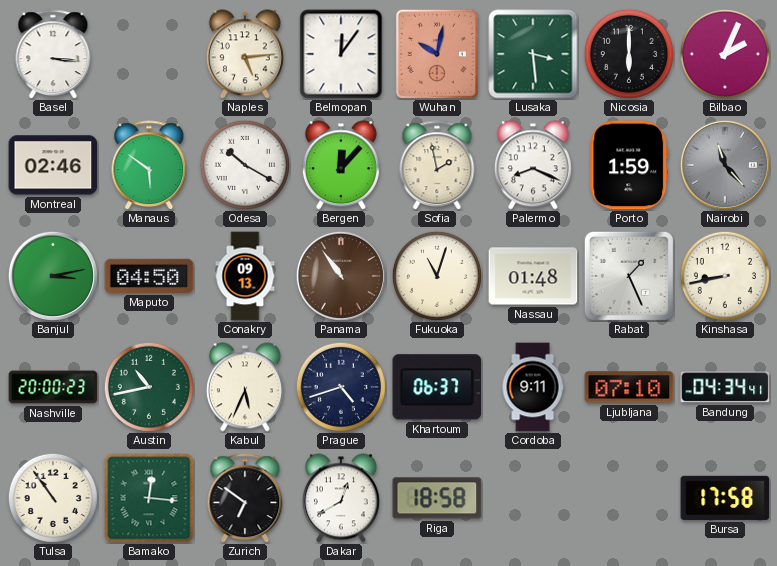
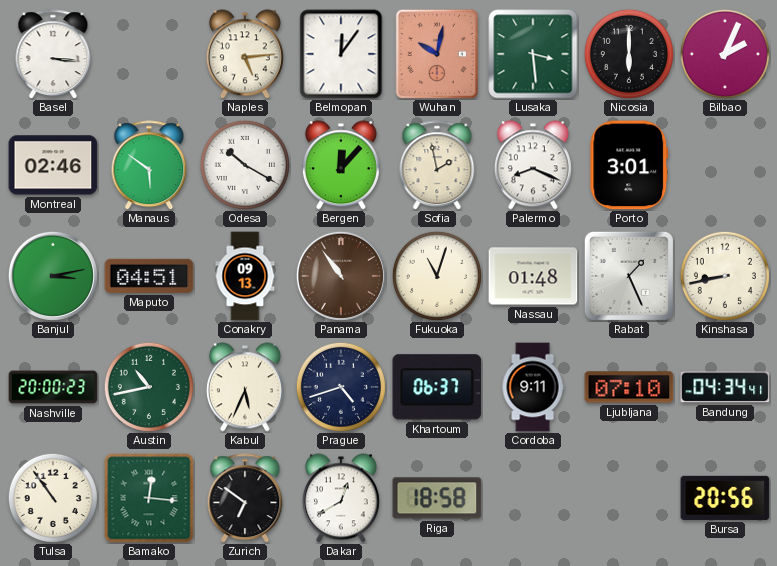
Porto: 1:59 -> 3:01
Nairobi: 11:23 -> none
Maputo: 04:50 -> 04:51
Bursa: 17:58 -> 20:56
